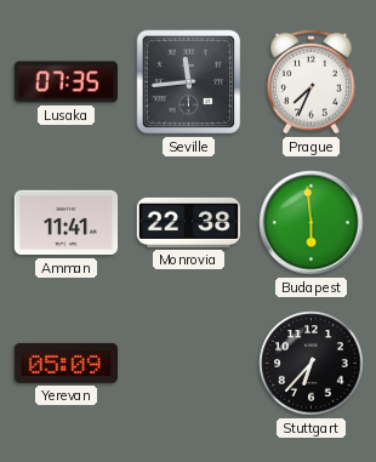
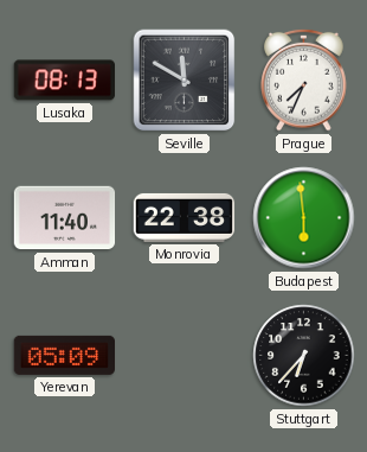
Lusaka: 07:35 -> 08:13
Seville: 11:44 -> 11:50
Amman: 11:41 -> 11:40
